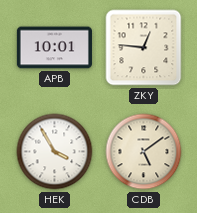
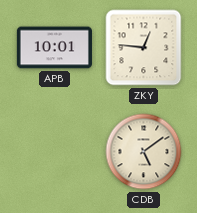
HEK: 3:55 -> none
